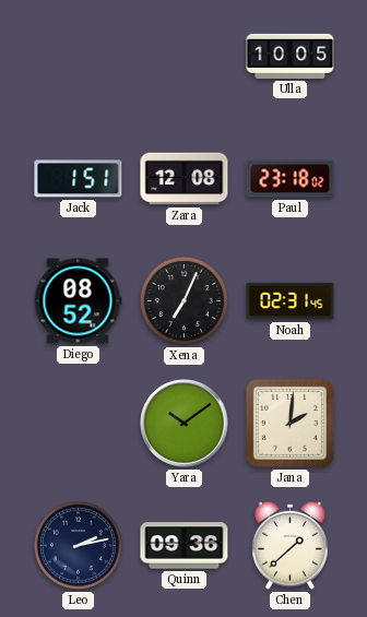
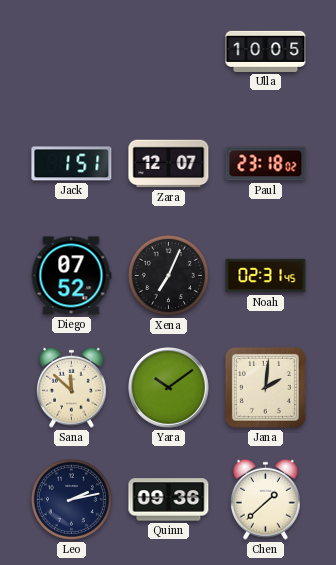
Zara: 12:08 -> 12:07
Diego: 08:52 -> 07:52
Sana: none -> 11:52
